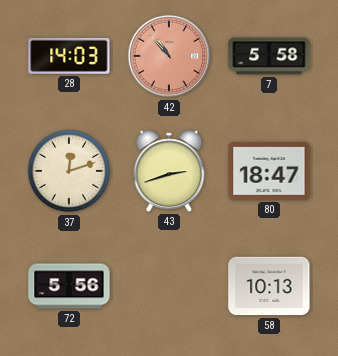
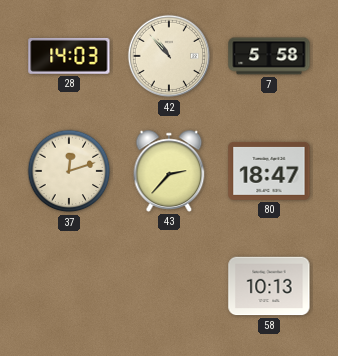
42 dial: salmon -> cream
43: 2:42 -> 2:37
72: 5:56 -> none
